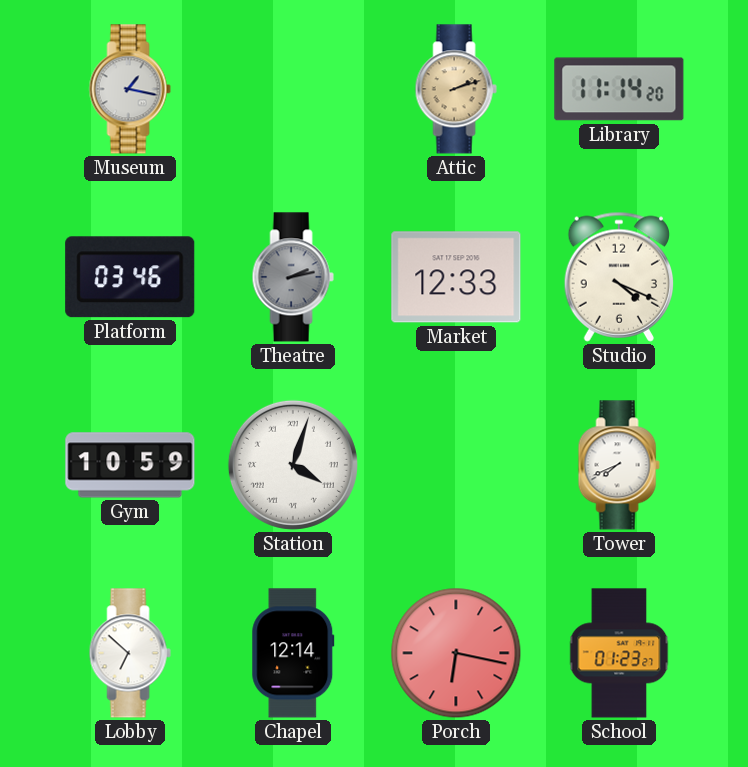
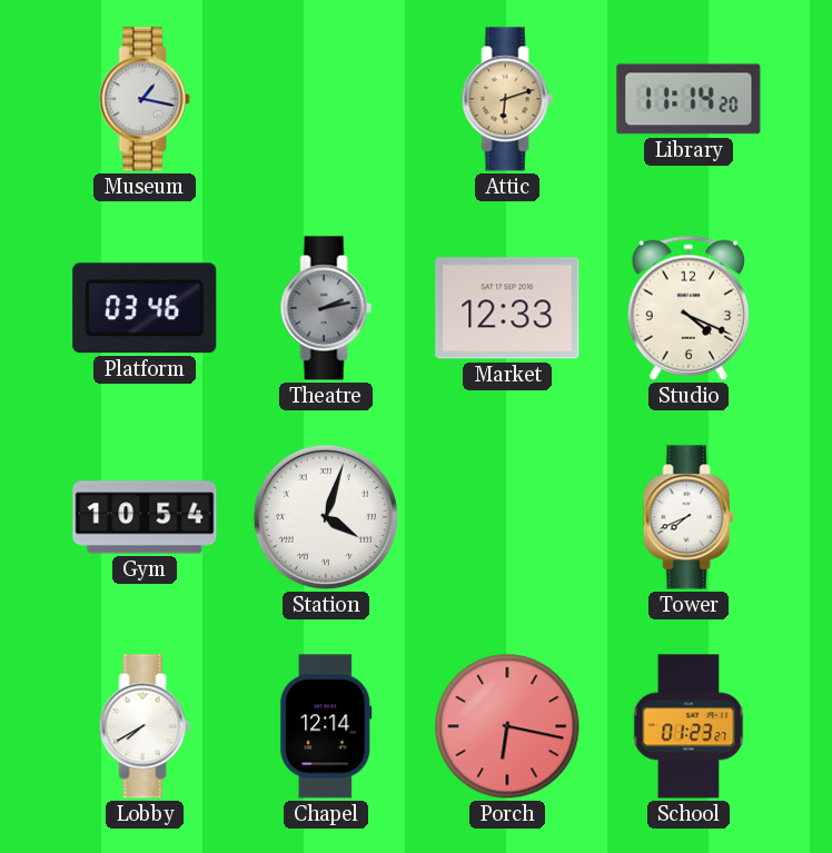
Attic: 2:12 -> 6:12
Gym: 10:59 -> 10:54
Lobby: 6:52 -> 7:40
